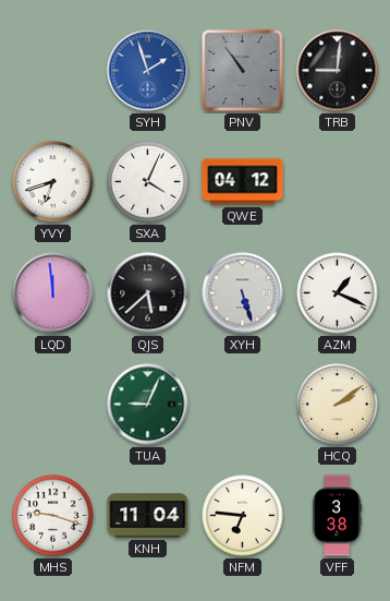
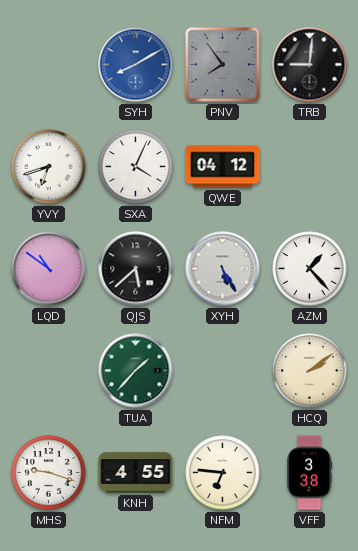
SYH: 1:57 -> 8:10
PNV: 10:54 -> 7:54
LQD: 11:59 -> 10:51
XYH: 5:27 -> 5:25
AZM: 1:19 -> 1:23
TUA: 9:04 -> 1:37
KNH: 11:04 -> 4:55
